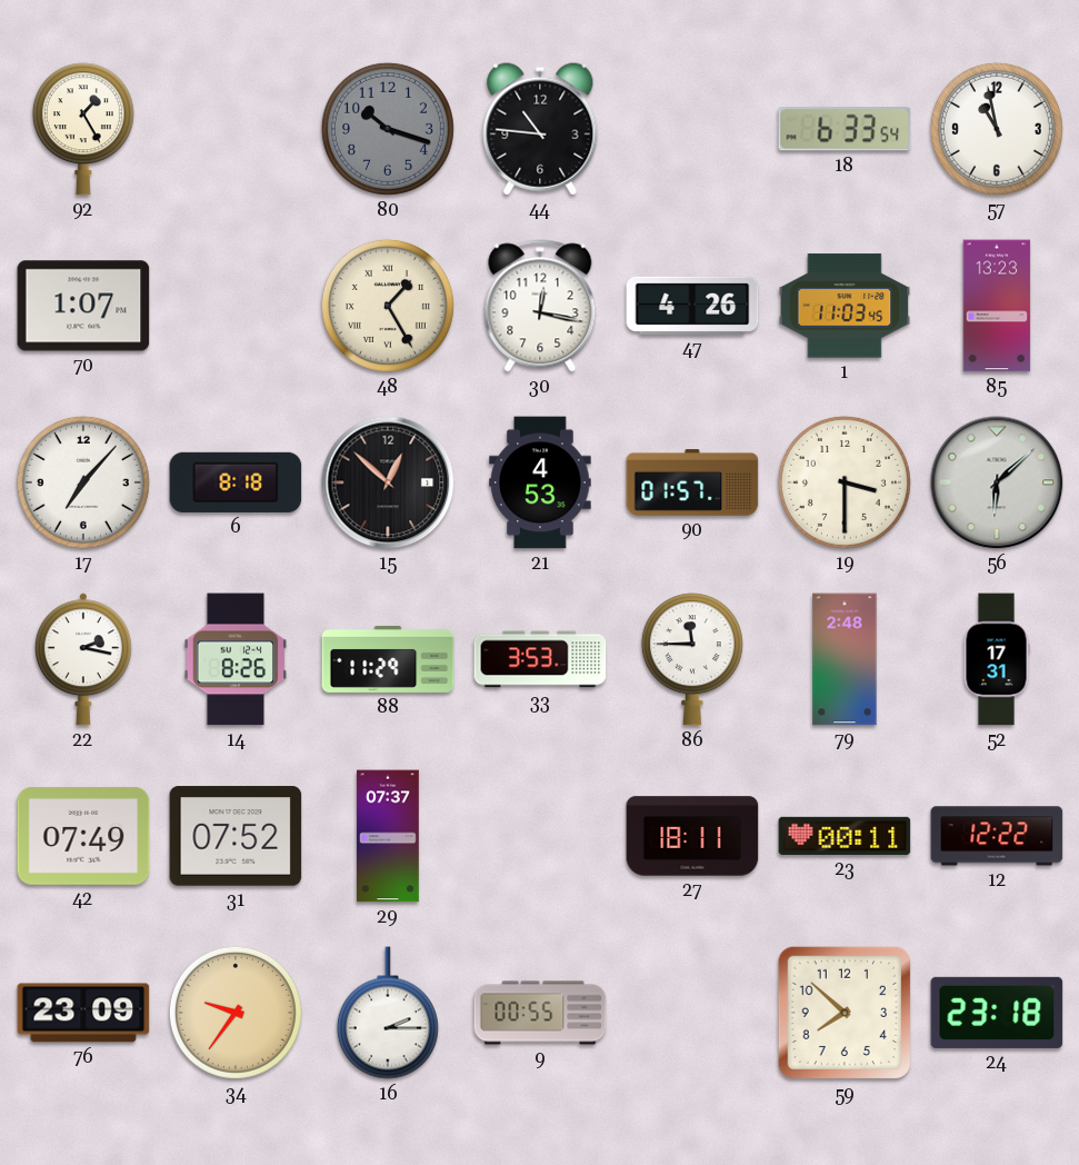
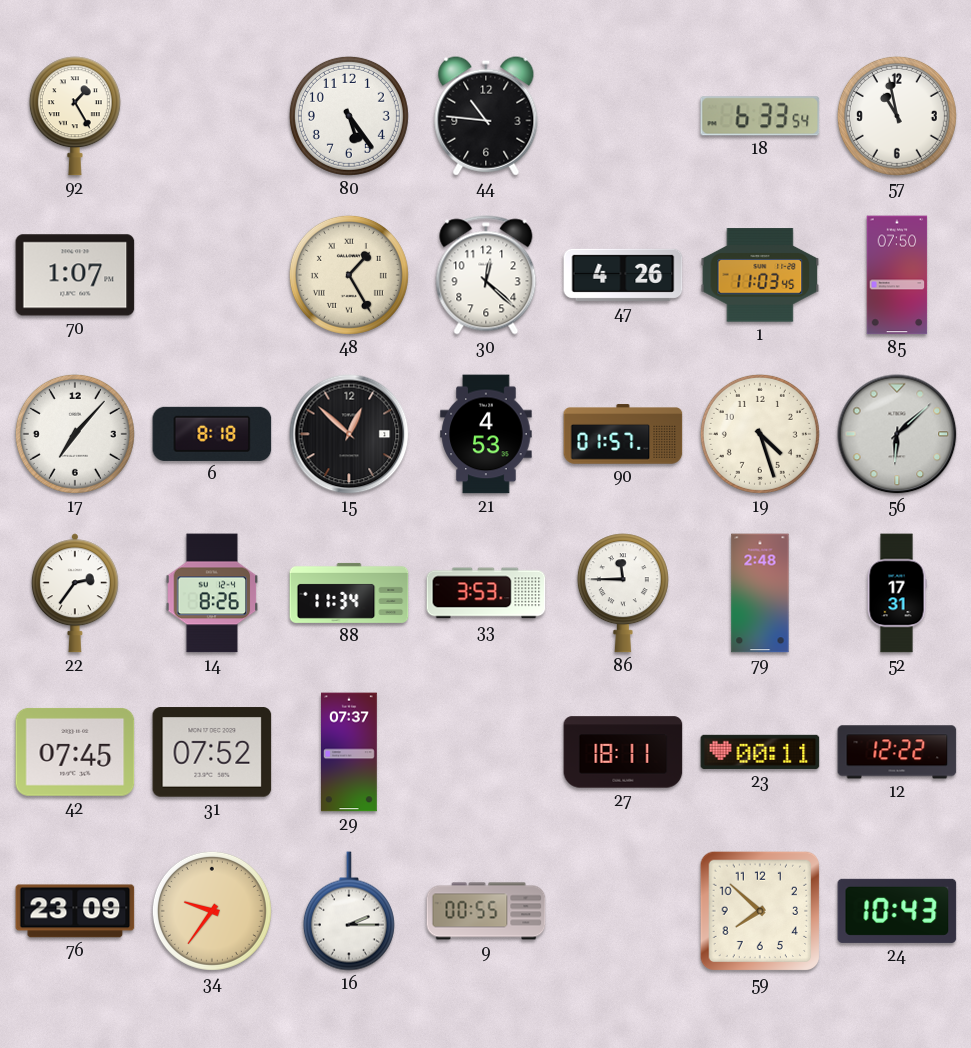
80: 10:18 -> 5:24
80 dial: grey -> white
30: 12:17 -> 12:22
85: 13:23 -> 07:50
19: 3:30 -> 4:27
22: 2:17 -> 2:36
88: 11:29 -> 11:34
42: 07:49 -> 07:45
24: 23:18 -> 10:43
